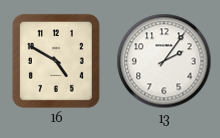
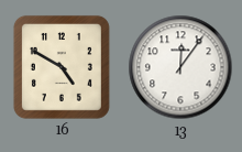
13: 2:06 -> 12:06
